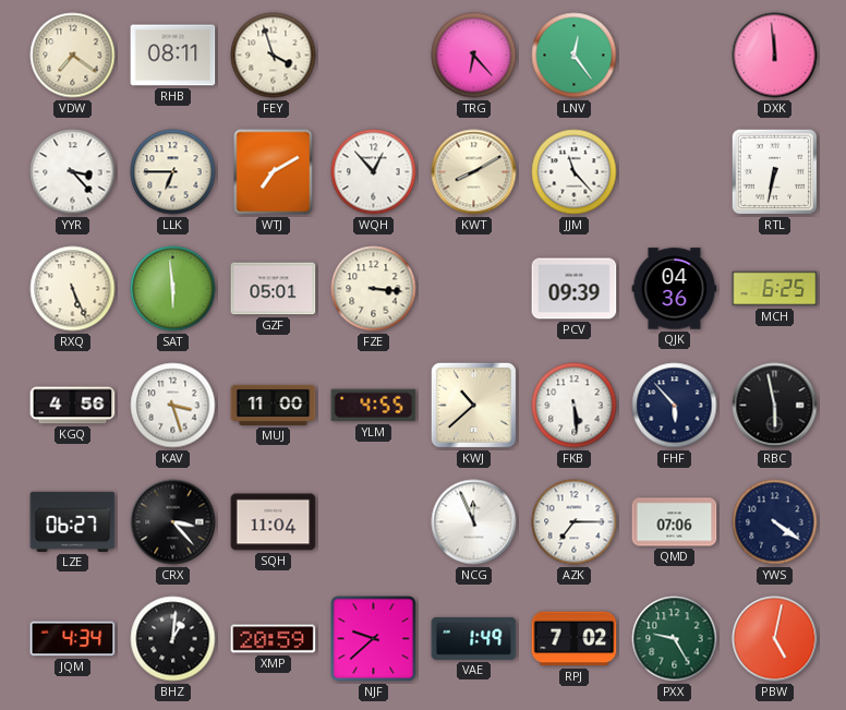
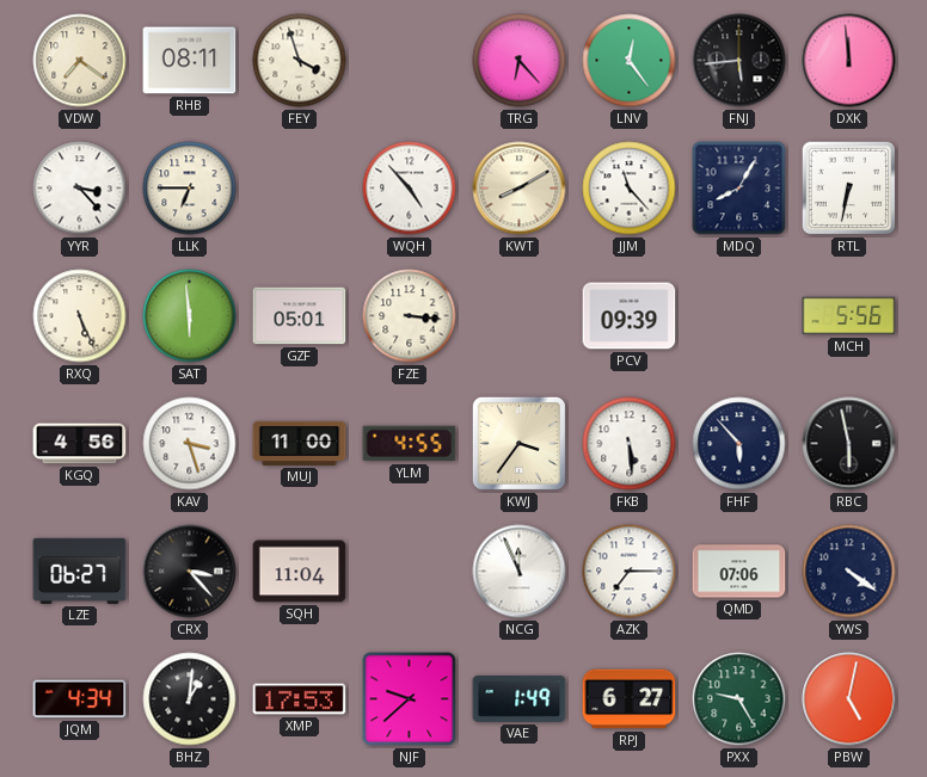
FNJ: none -> 5:44
WTJ: 7:10 -> none
WQH: 12:53 -> 4:53
MDQ: none -> 8:05
QJK: 04:36 -> none
MCH: 6:25 -> 5:56
KWJ: 10:38 -> 3:36
XMP: 20:59 -> 17:53
RPJ: 7:02 -> 6:27
